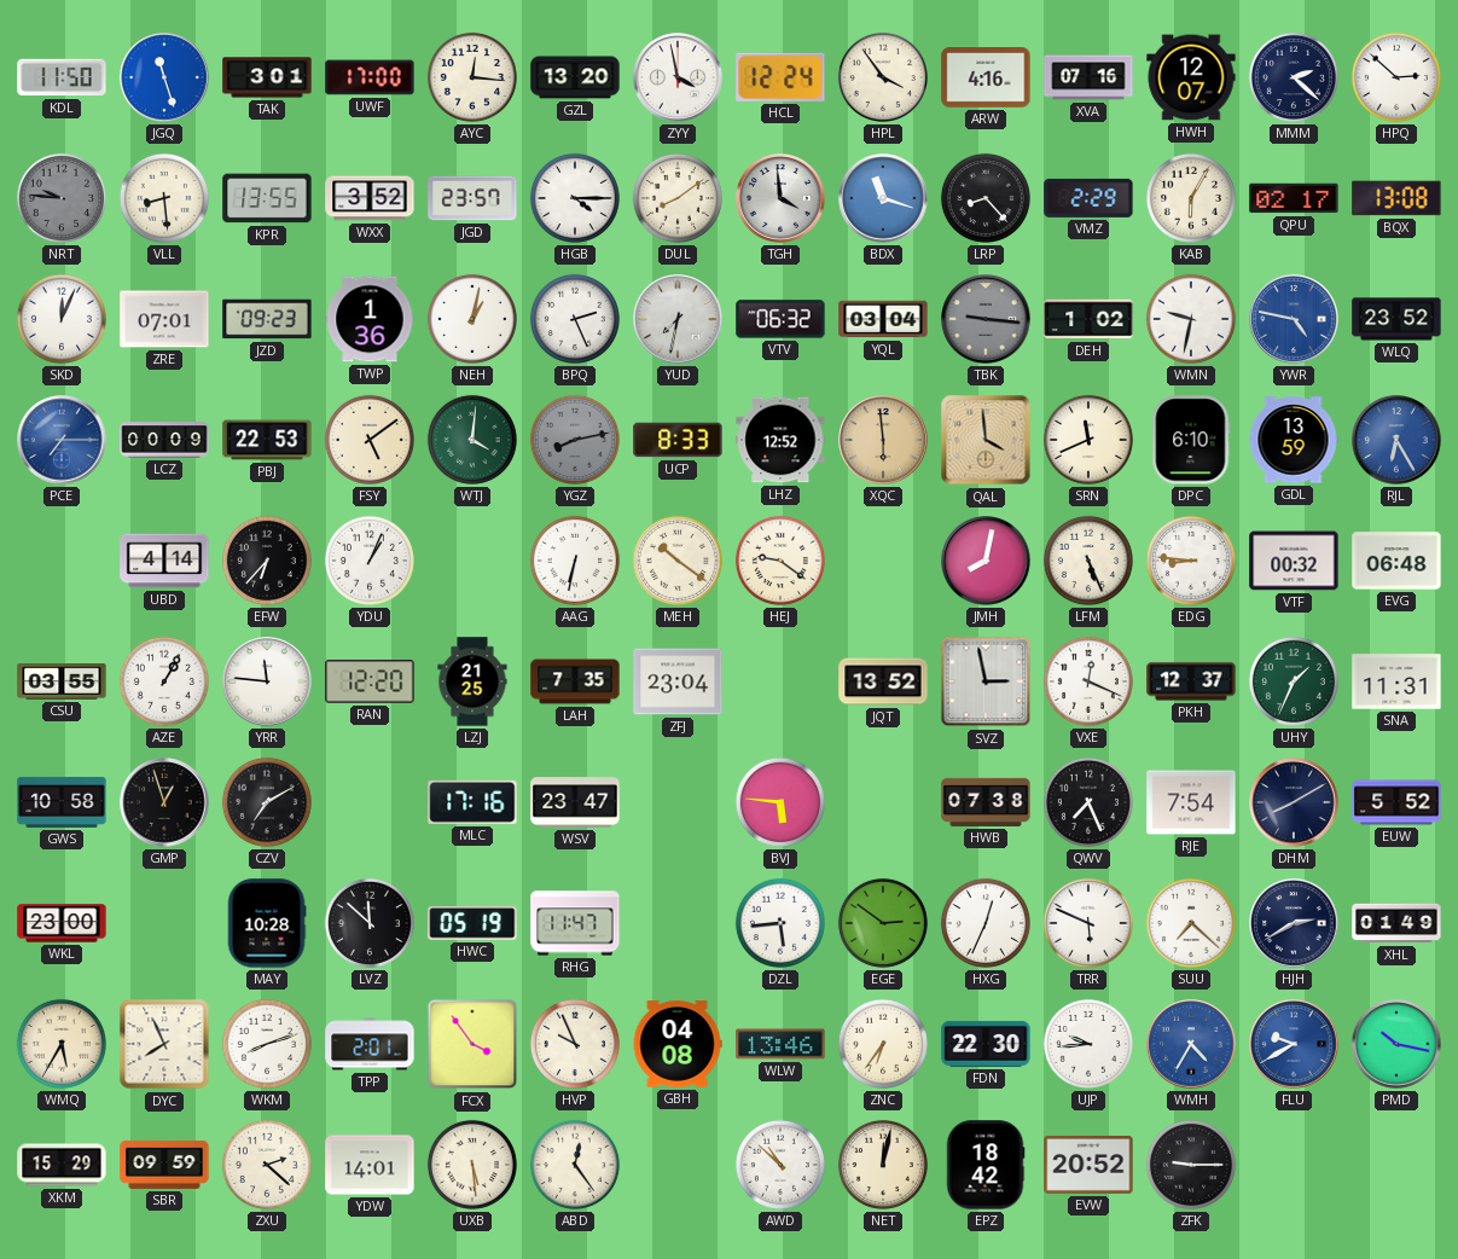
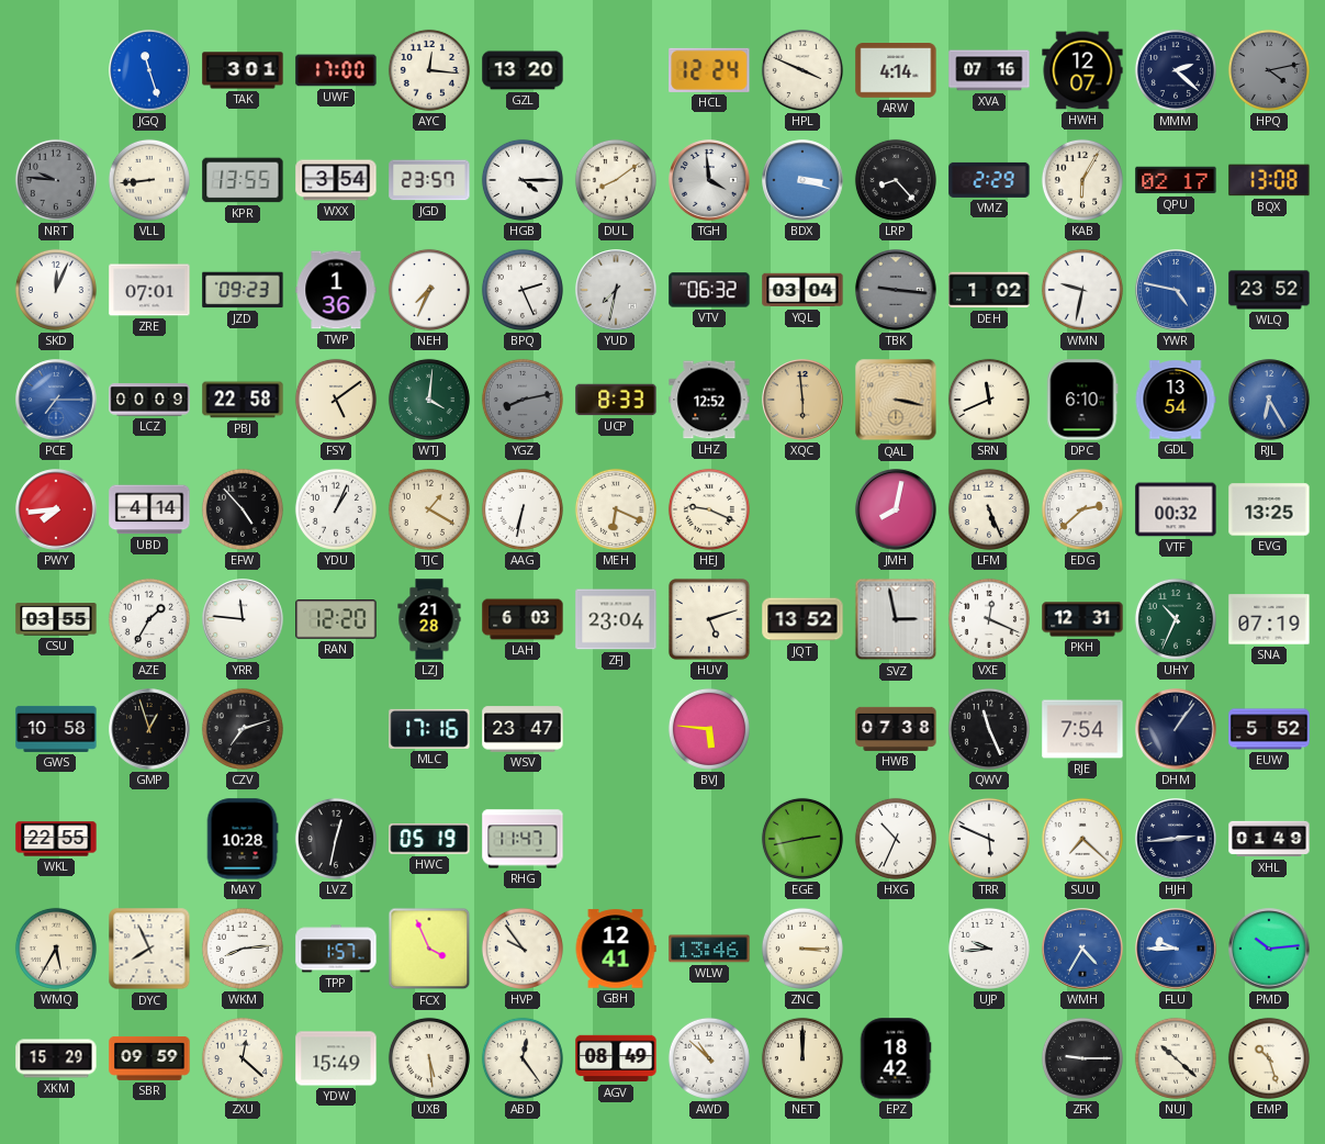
KDL: 11:50 -> none
ZYY: 3:58 -> none
HPL: 3:54 -> 3:49
ARW: 4:16 -> 4:14
HPQ: 2:52 -> 4:13
HPQ dial: white -> grey
VLL: 8:29 -> 8:44
WXX: 3:52 -> 3:54
BDX: 11:18 -> 3:18
NEH: 1:02 -> 7:34
PBJ: 22:53 -> 22:58
QAL: 3:59 -> 3:17
GDL: 13:59 -> 13:54
PWY: none -> 7:44
EFW: 6:37 -> 4:53
TJC: none -> 1:20
MEH: 10:21 -> 6:19
HEJ: 9:21 -> 9:19
EDG: 8:46 -> 2:38
EVG: 06:48 -> 13:25
AZE: 1:05 -> 1:35
LZJ: 21:25 -> 21:28
LAH: 7:35 -> 6:03
HUV: none -> 5:12
PKH: 12:37 -> 12:31
UHY: 1:34 -> 10:34
SNA: 11:31 -> 07:19
CZV: 7:10 -> 7:12
QWV: 7:26 -> 11:26
DHM: 8:10 -> 1:06
WKL: 23:00 -> 22:55
LVZ: 11:52 -> 12:32
DZL: 5:44 -> none
EGE: 2:51 -> 2:43
HXG: 12:34 -> 10:34
HJH: 2:40 -> 2:44
WKM: 8:12 -> 8:14
TPP: 2:01 -> 1:57
FCX: 3:54 -> 3:56
HVP: 9:56 -> 9:54
GBH: 04:08 -> 12:41
ZNC: 6:36 -> 3:15
FDN: 22:30 -> none
FLU: 9:40 -> 9:45
PMD: 10:17 -> 10:14
ZXU: 2:22 -> 12:22
YDW: 14:01 -> 15:49
AGV: none -> 08:49
NET: 12:02 -> 12:00
EVW: 20:52 -> none
NUJ: none -> 10:22
EMP: none -> 10:27
